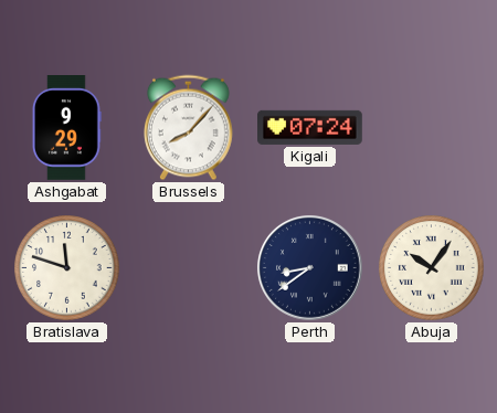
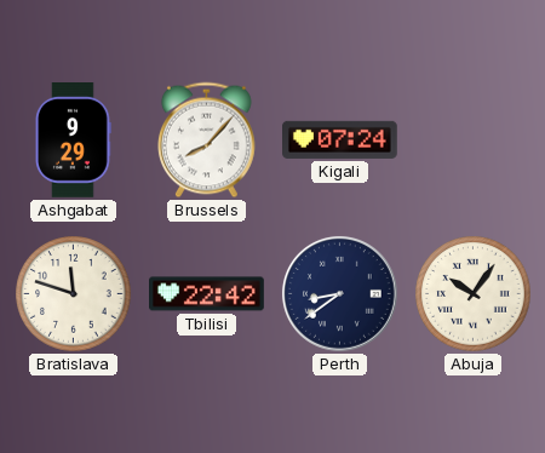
Tbilisi: none -> 22:42
